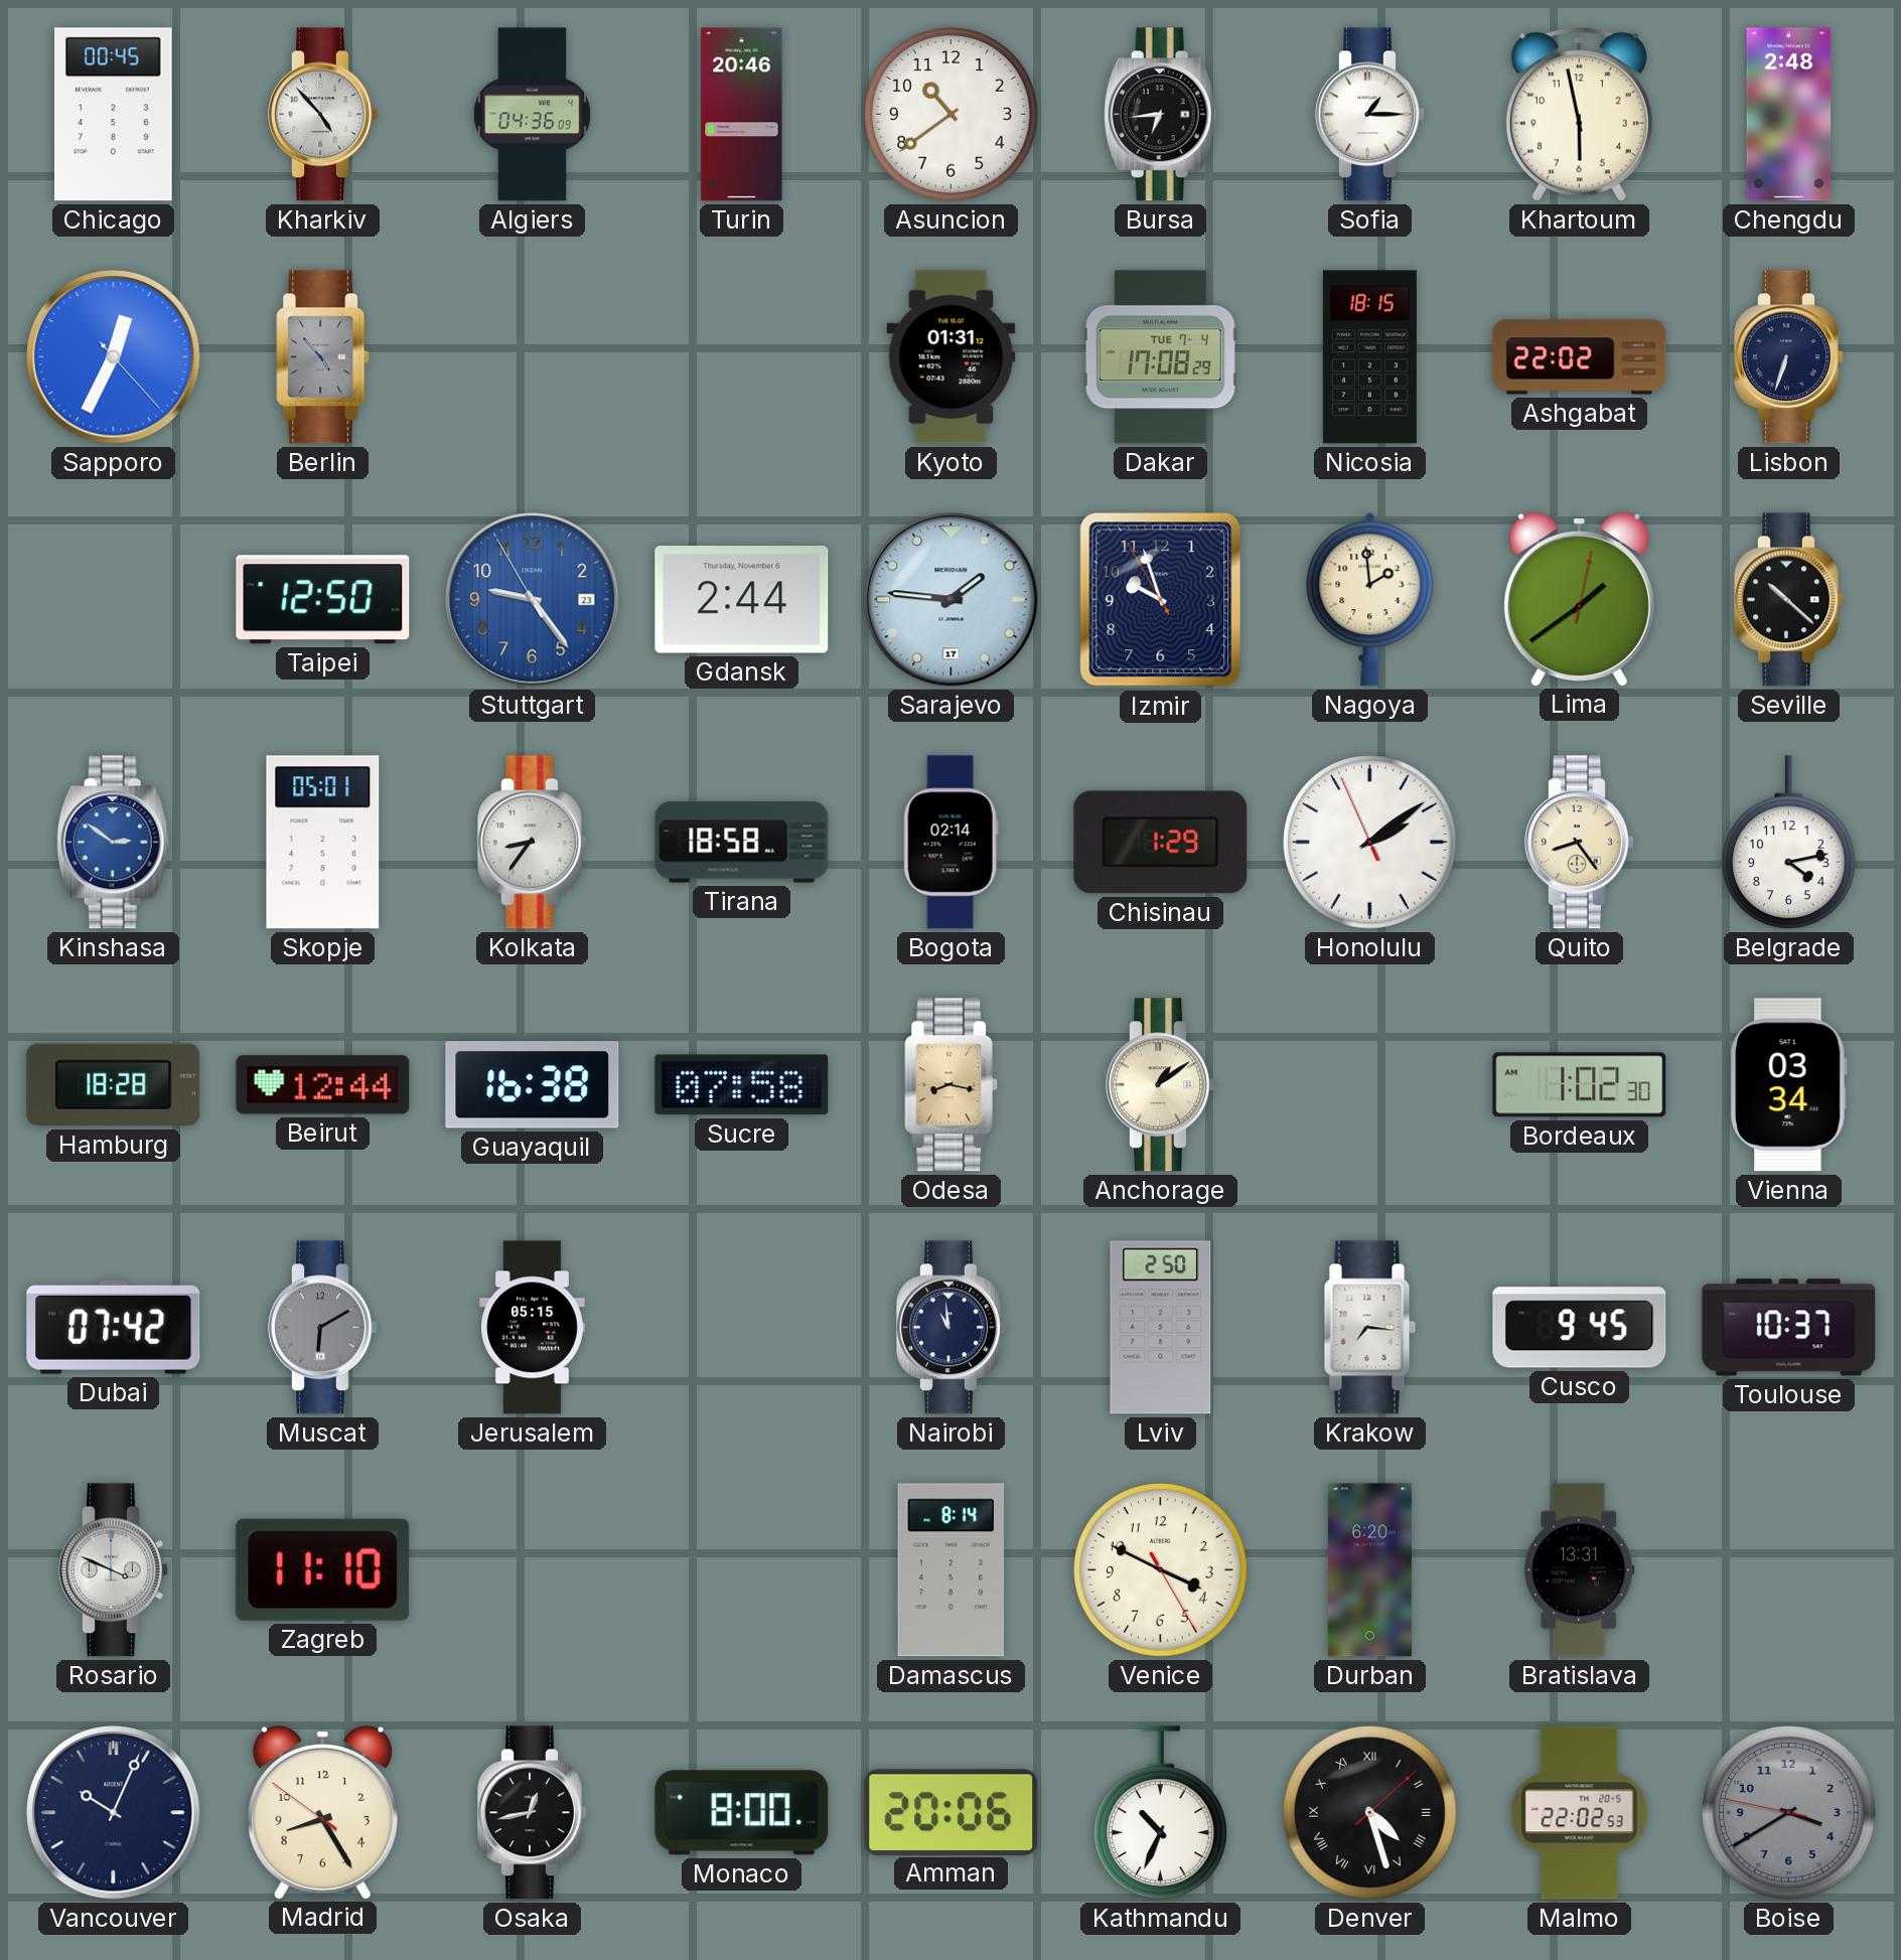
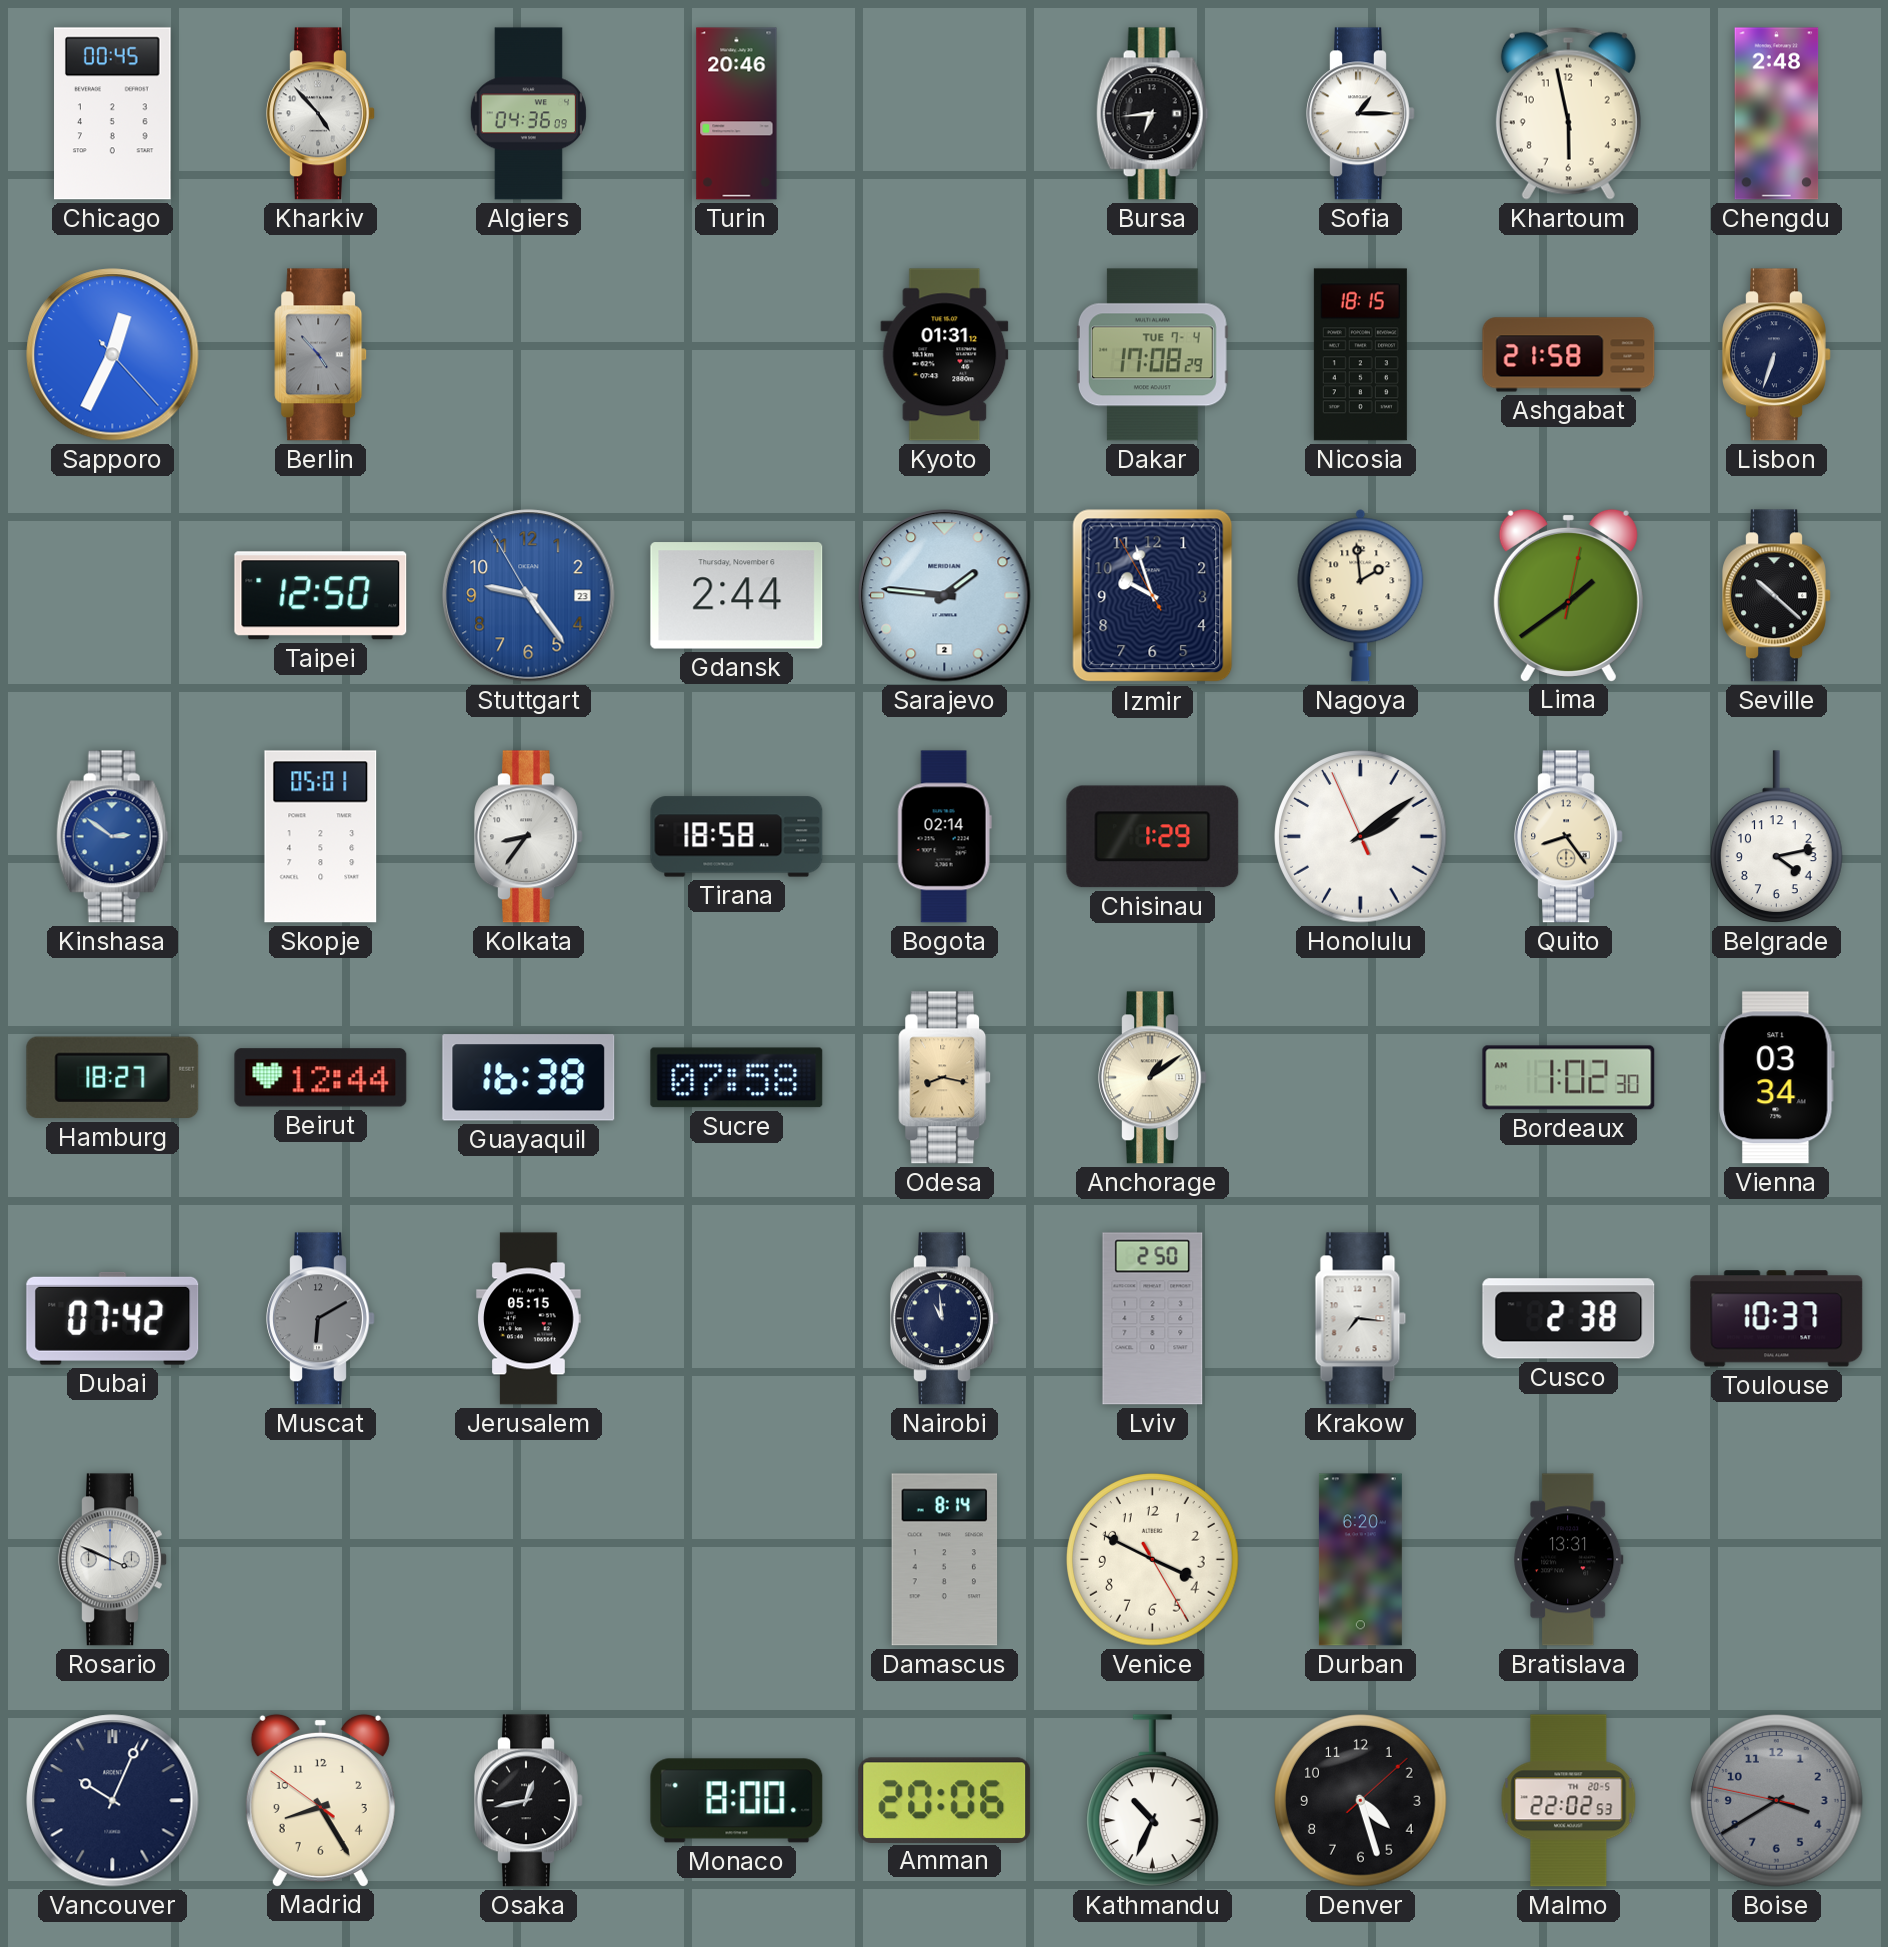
Asuncion: 10:39 -> none
Ashgabat: 22:02 -> 21:58
Sarajevo date: 17 -> 2
Hamburg: 18:28 -> 18:27
Cusco: 9:45 -> 2:38
Zagreb: 11:10 -> none
Denver numerals: Roman -> Arabic
